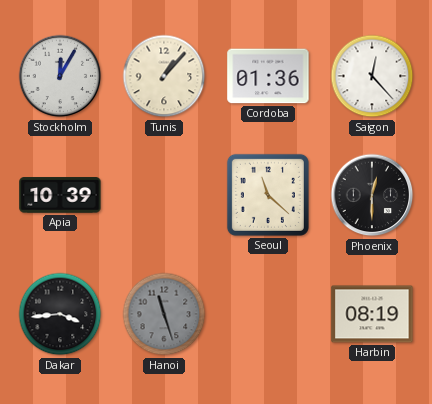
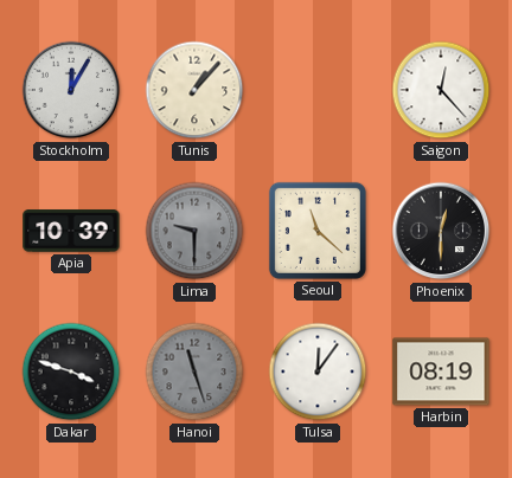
Cordoba: 01:36 -> none
Lima: none -> 9:30
Dakar: 3:44 -> 3:48
Tulsa: none -> 12:06
